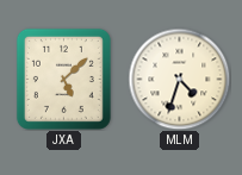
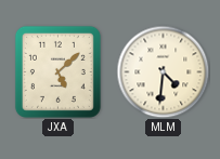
MLM: 4:33 -> 4:31
